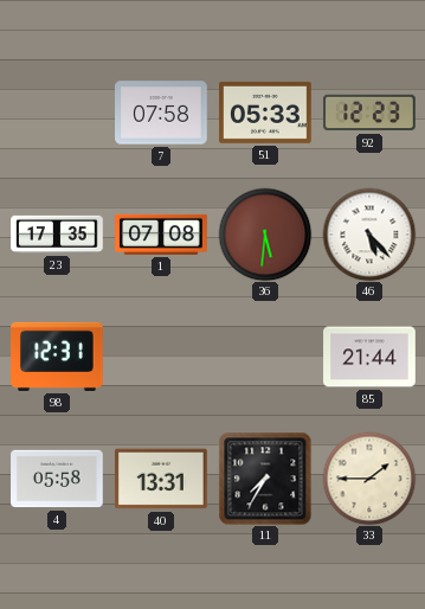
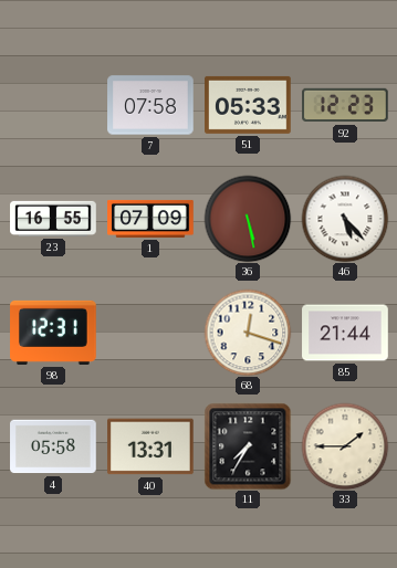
23: 17:35 -> 16:55
1: 07:08 -> 07:09
36: 5:31 -> 5:28
68: none -> 12:18
